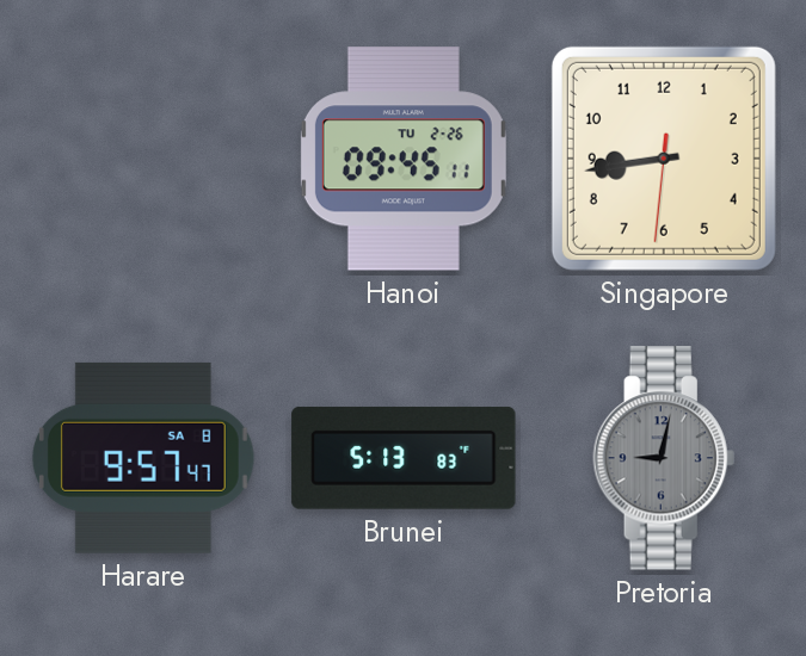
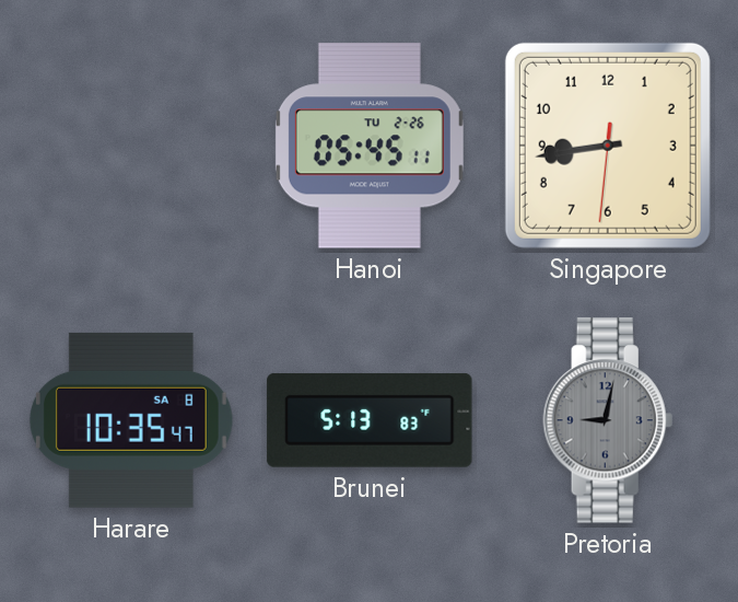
Hanoi: 09:45 -> 05:45
Harare: 9:57 -> 10:35
